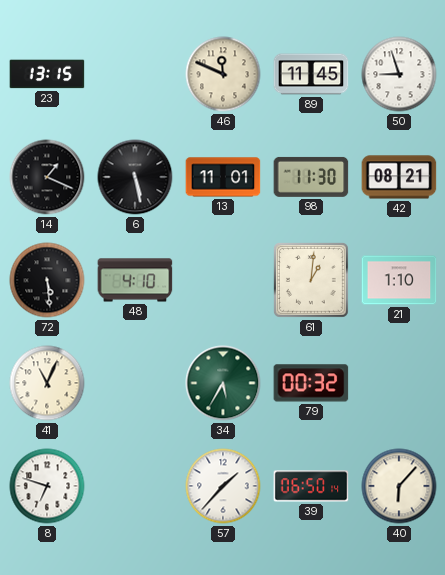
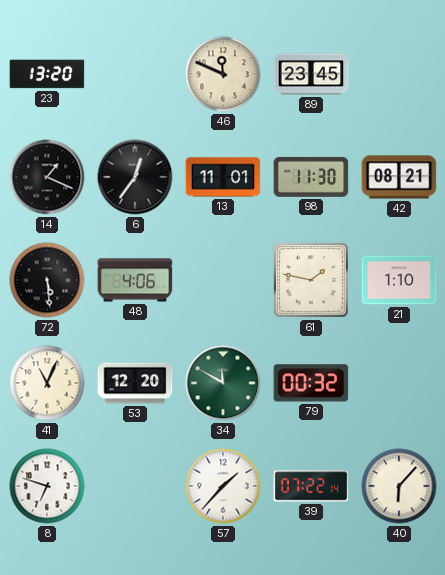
23: 13:15 -> 13:20
89: 11:45 -> 23:45
50: 8:57 -> none
6: 5:28 -> 12:36
48: 4:10 -> 4:06
61: 1:01 -> 1:47
53: none -> 12:20
34: 5:35 -> 11:50
39: 06:50 -> 07:22
